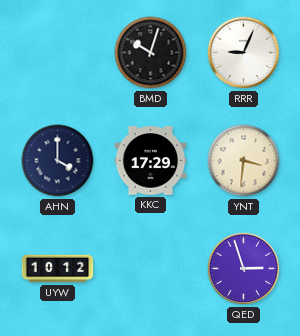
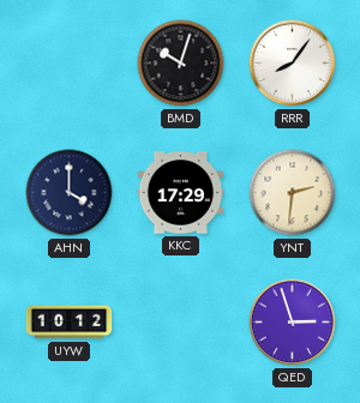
RRR: 9:04 -> 8:06
YNT: 3:31 -> 2:31
